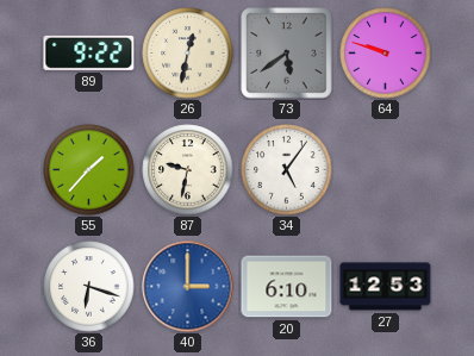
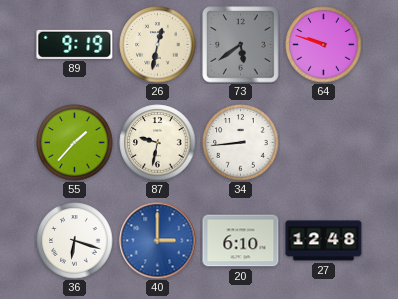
89: 9:22 -> 9:19
34: 5:06 -> 8:44
27: 12:53 -> 12:48
